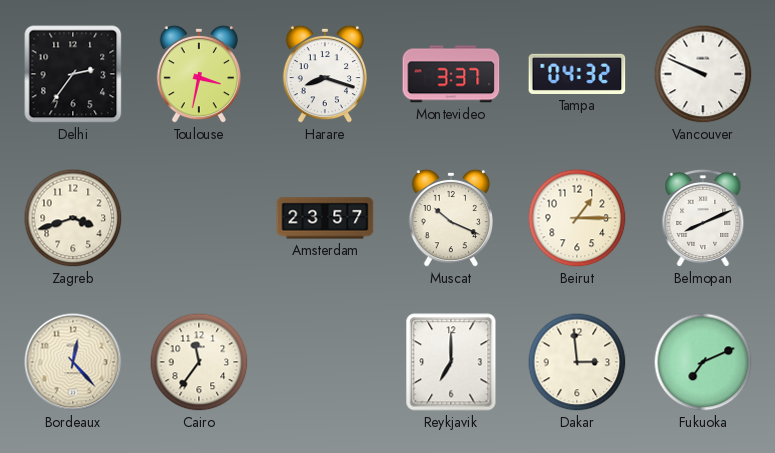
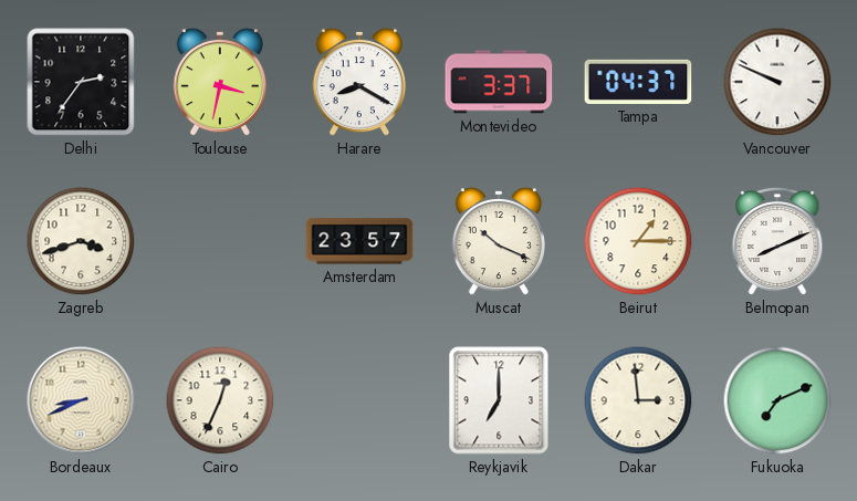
Harare: 8:18 -> 8:20
Tampa: 04:32 -> 04:37
Bordeaux: 12:23 -> 8:41
Cairo: 11:36 -> 12:34
